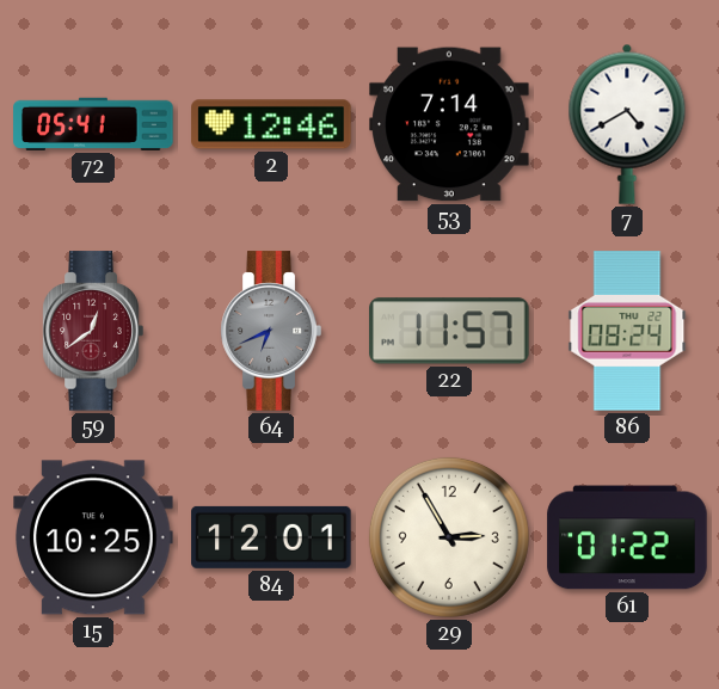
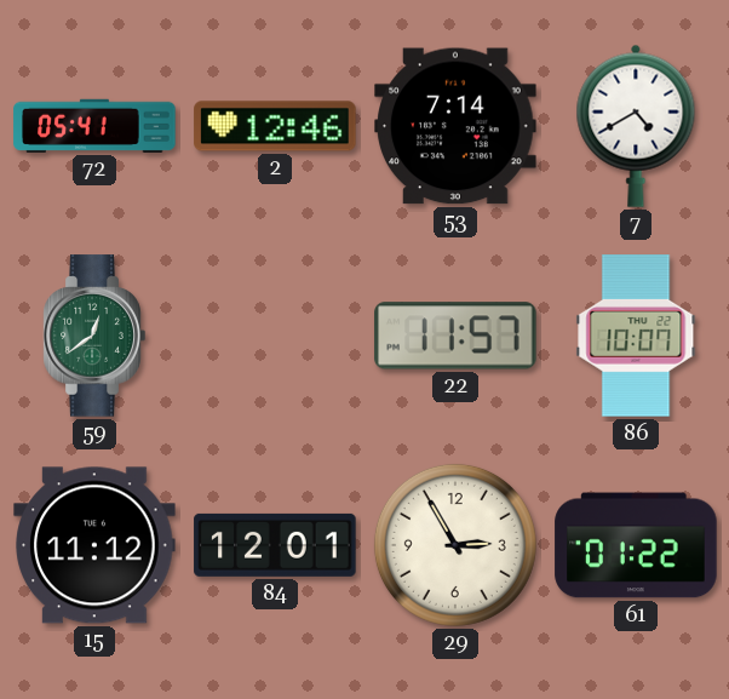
59 dial: burgundy -> green
64: 6:41 -> none
86: 08:24 -> 10:07
15: 10:25 -> 11:12
